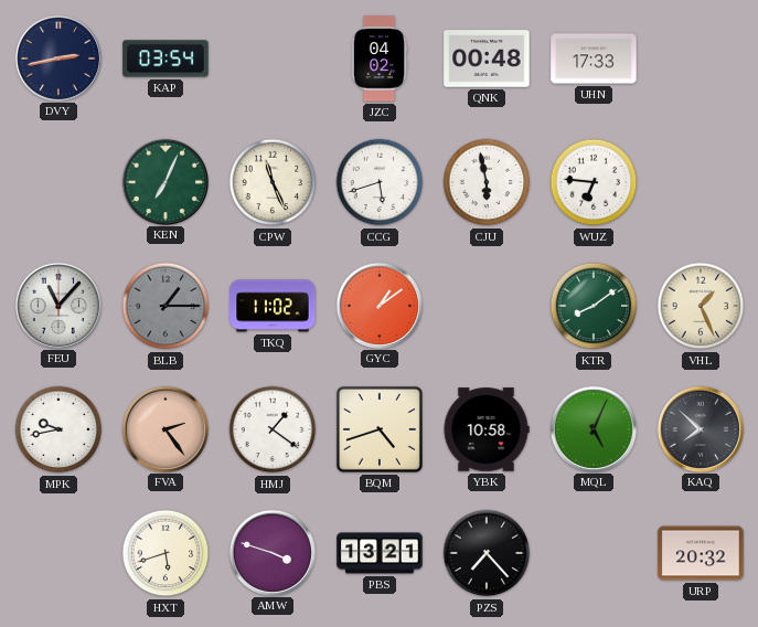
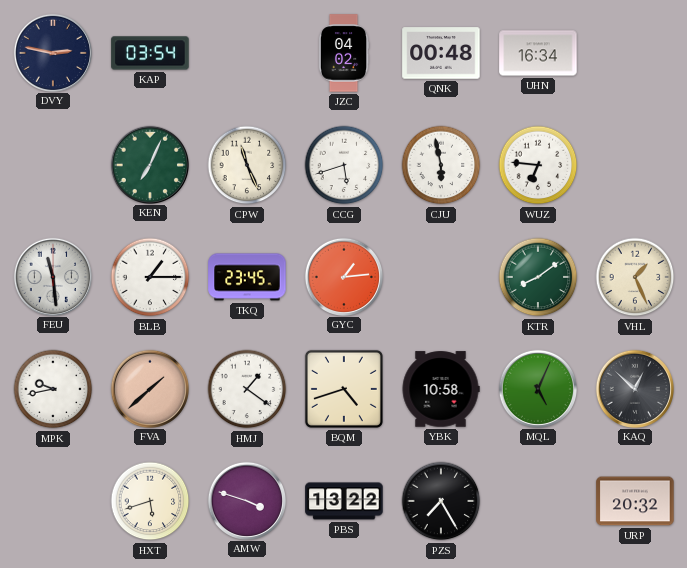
DVY: 2:43 -> 2:47
UHN: 17:33 -> 16:34
FEU: 11:07 -> 11:29
BLB dial: grey -> white
TKQ: 11:02 -> 23:45
GYC: 1:09 -> 1:14
FVA: 2:24 -> 1:38
KAQ: 7:52 -> 12:52
PBS: 13:21 -> 13:22
PZS: 7:23 -> 7:25
